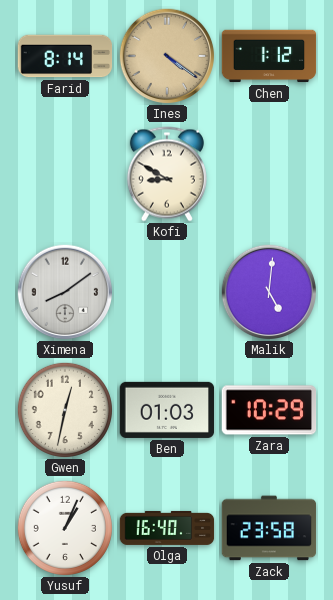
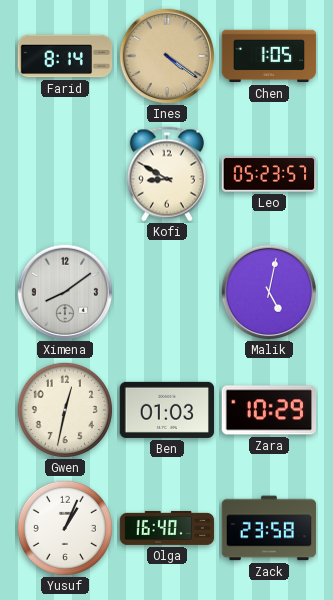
Chen: 1:12 -> 1:05
Leo: none -> 05:23
Malik: 5:01 -> 5:02
